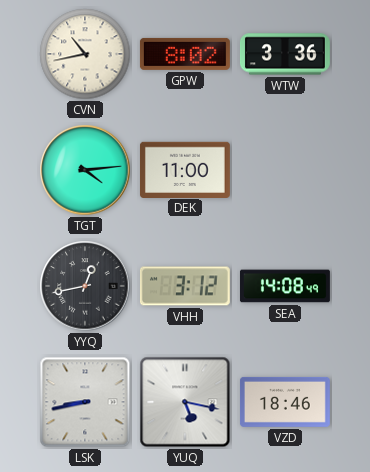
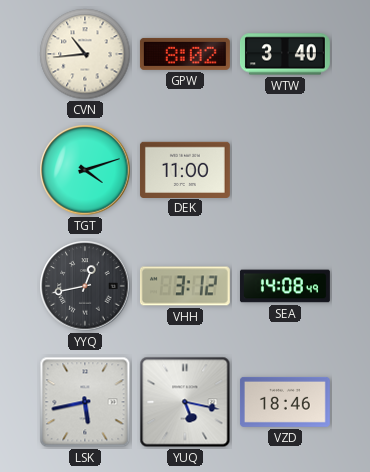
CVN: 10:43 -> 10:44
WTW: 3:36 -> 3:40
TGT: 4:14 -> 4:12
LSK: 8:43 -> 5:43
